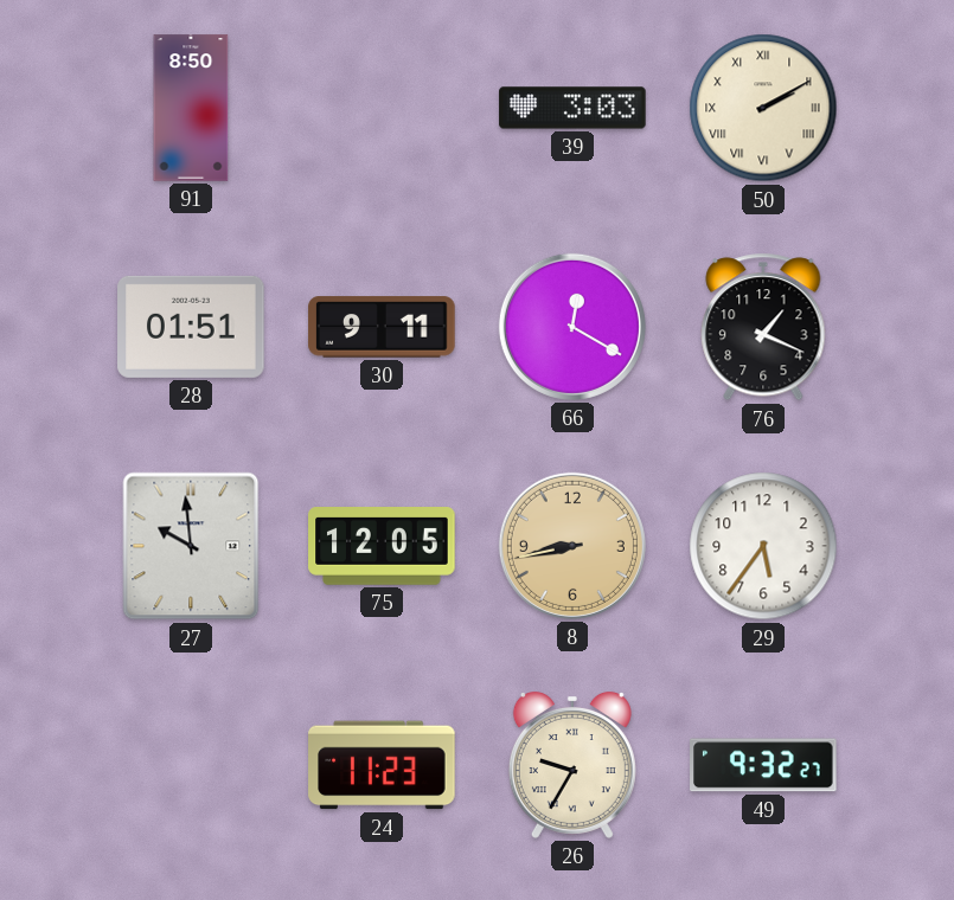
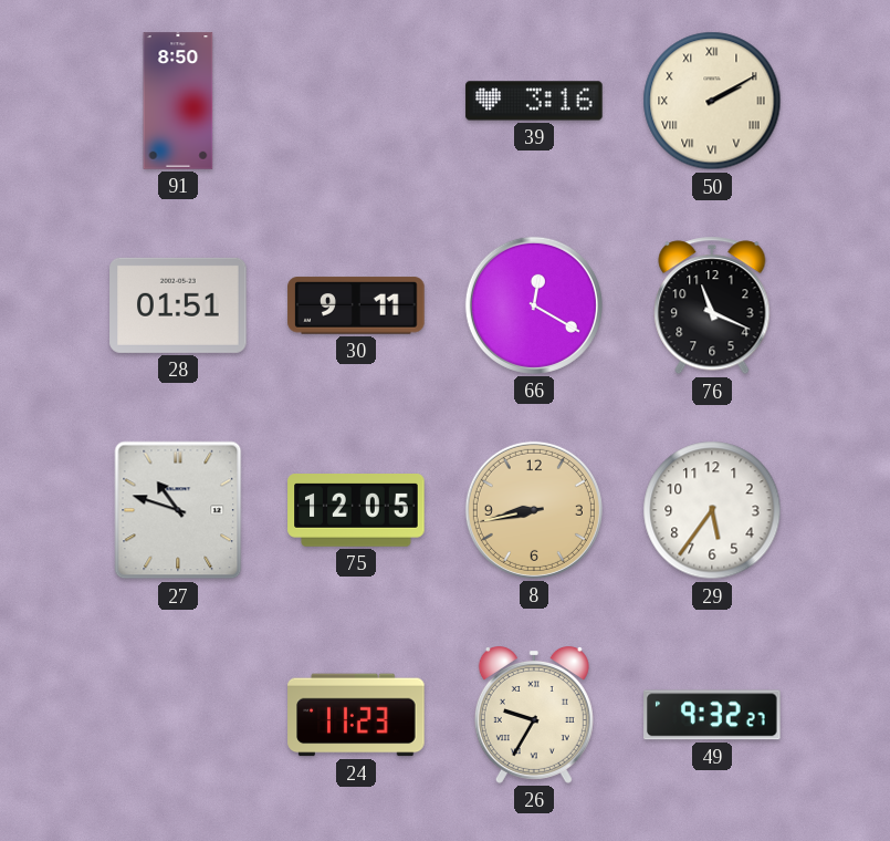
39: 3:03 -> 3:16
76: 1:19 -> 11:19
27: 9:59 -> 10:48
